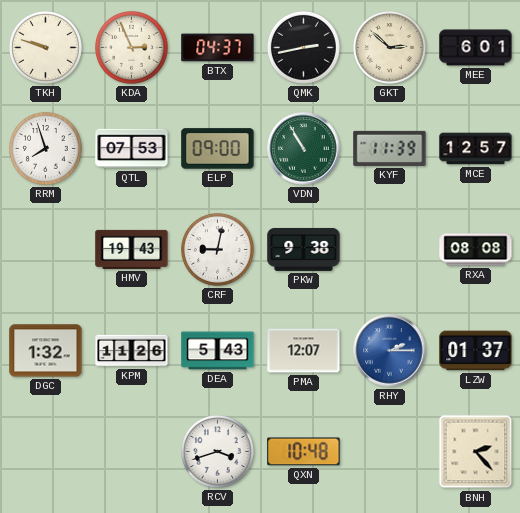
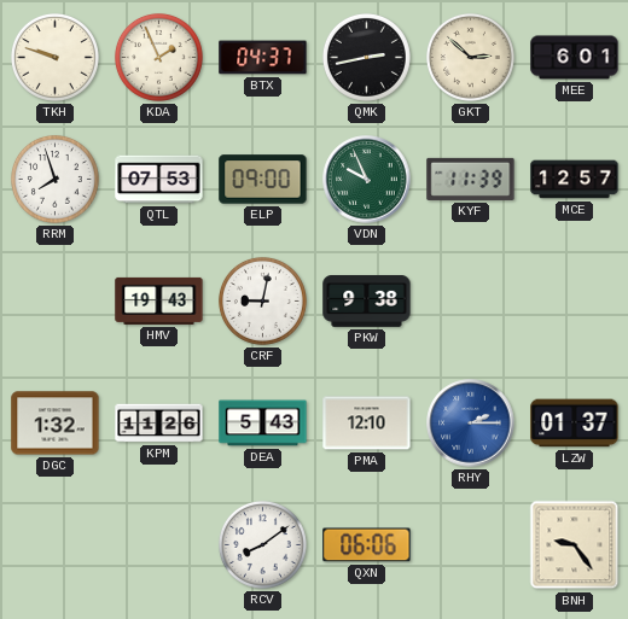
KDA: 2:56 -> 1:56
VDN: 10:55 -> 9:56
RXA: 08:08 -> none
PMA: 12:07 -> 12:10
RCV: 3:42 -> 8:09
QXN: 10:48 -> 06:06
BNH: 2:23 -> 9:24
